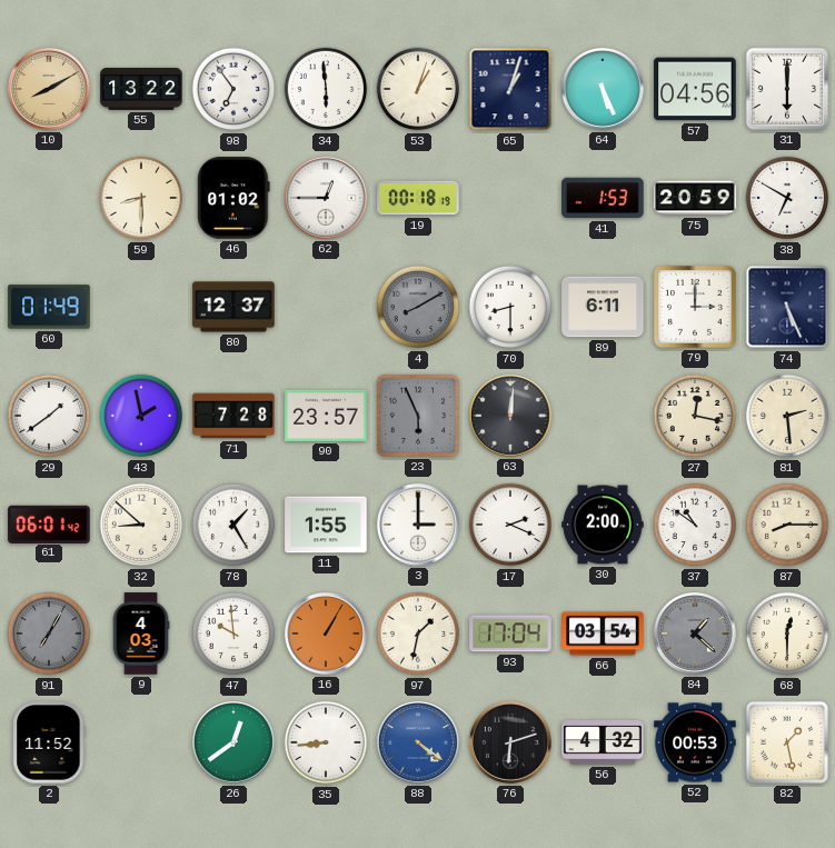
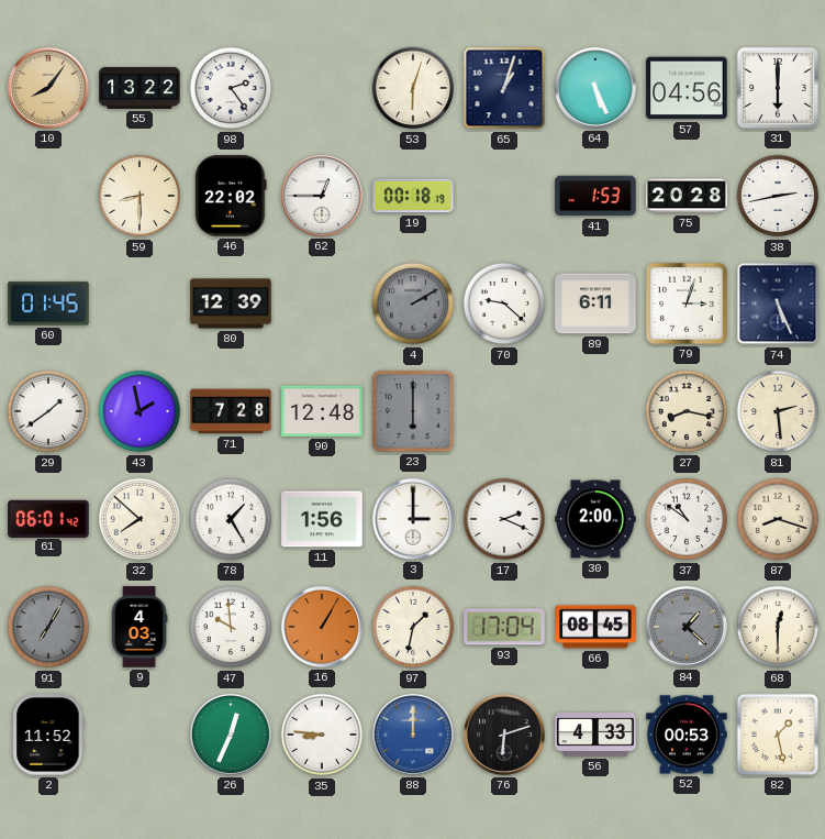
10: 8:10 -> 8:06
98: 6:54 -> 2:24
34: 5:59 -> none
53: 1:03 -> 6:03
46: 01:02 -> 22:02
75: 20:59 -> 20:28
38: 6:50 -> 2:43
60: 01:49 -> 01:45
80: 12:37 -> 12:39
4: 8:10 -> 2:10
70: 8:30 -> 9:22
79: 3:00 -> 3:03
90: 23:57 -> 12:48
23: 5:56 -> 6:00
63: 12:01 -> none
27: 12:17 -> 8:17
32: 8:52 -> 7:52
11: 1:55 -> 1:56
87: 8:15 -> 8:18
66: 03:54 -> 08:45
26: 12:39 -> 12:34
35: 8:44 -> 8:46
88: 4:21 -> 12:00
56: 4:32 -> 4:33
